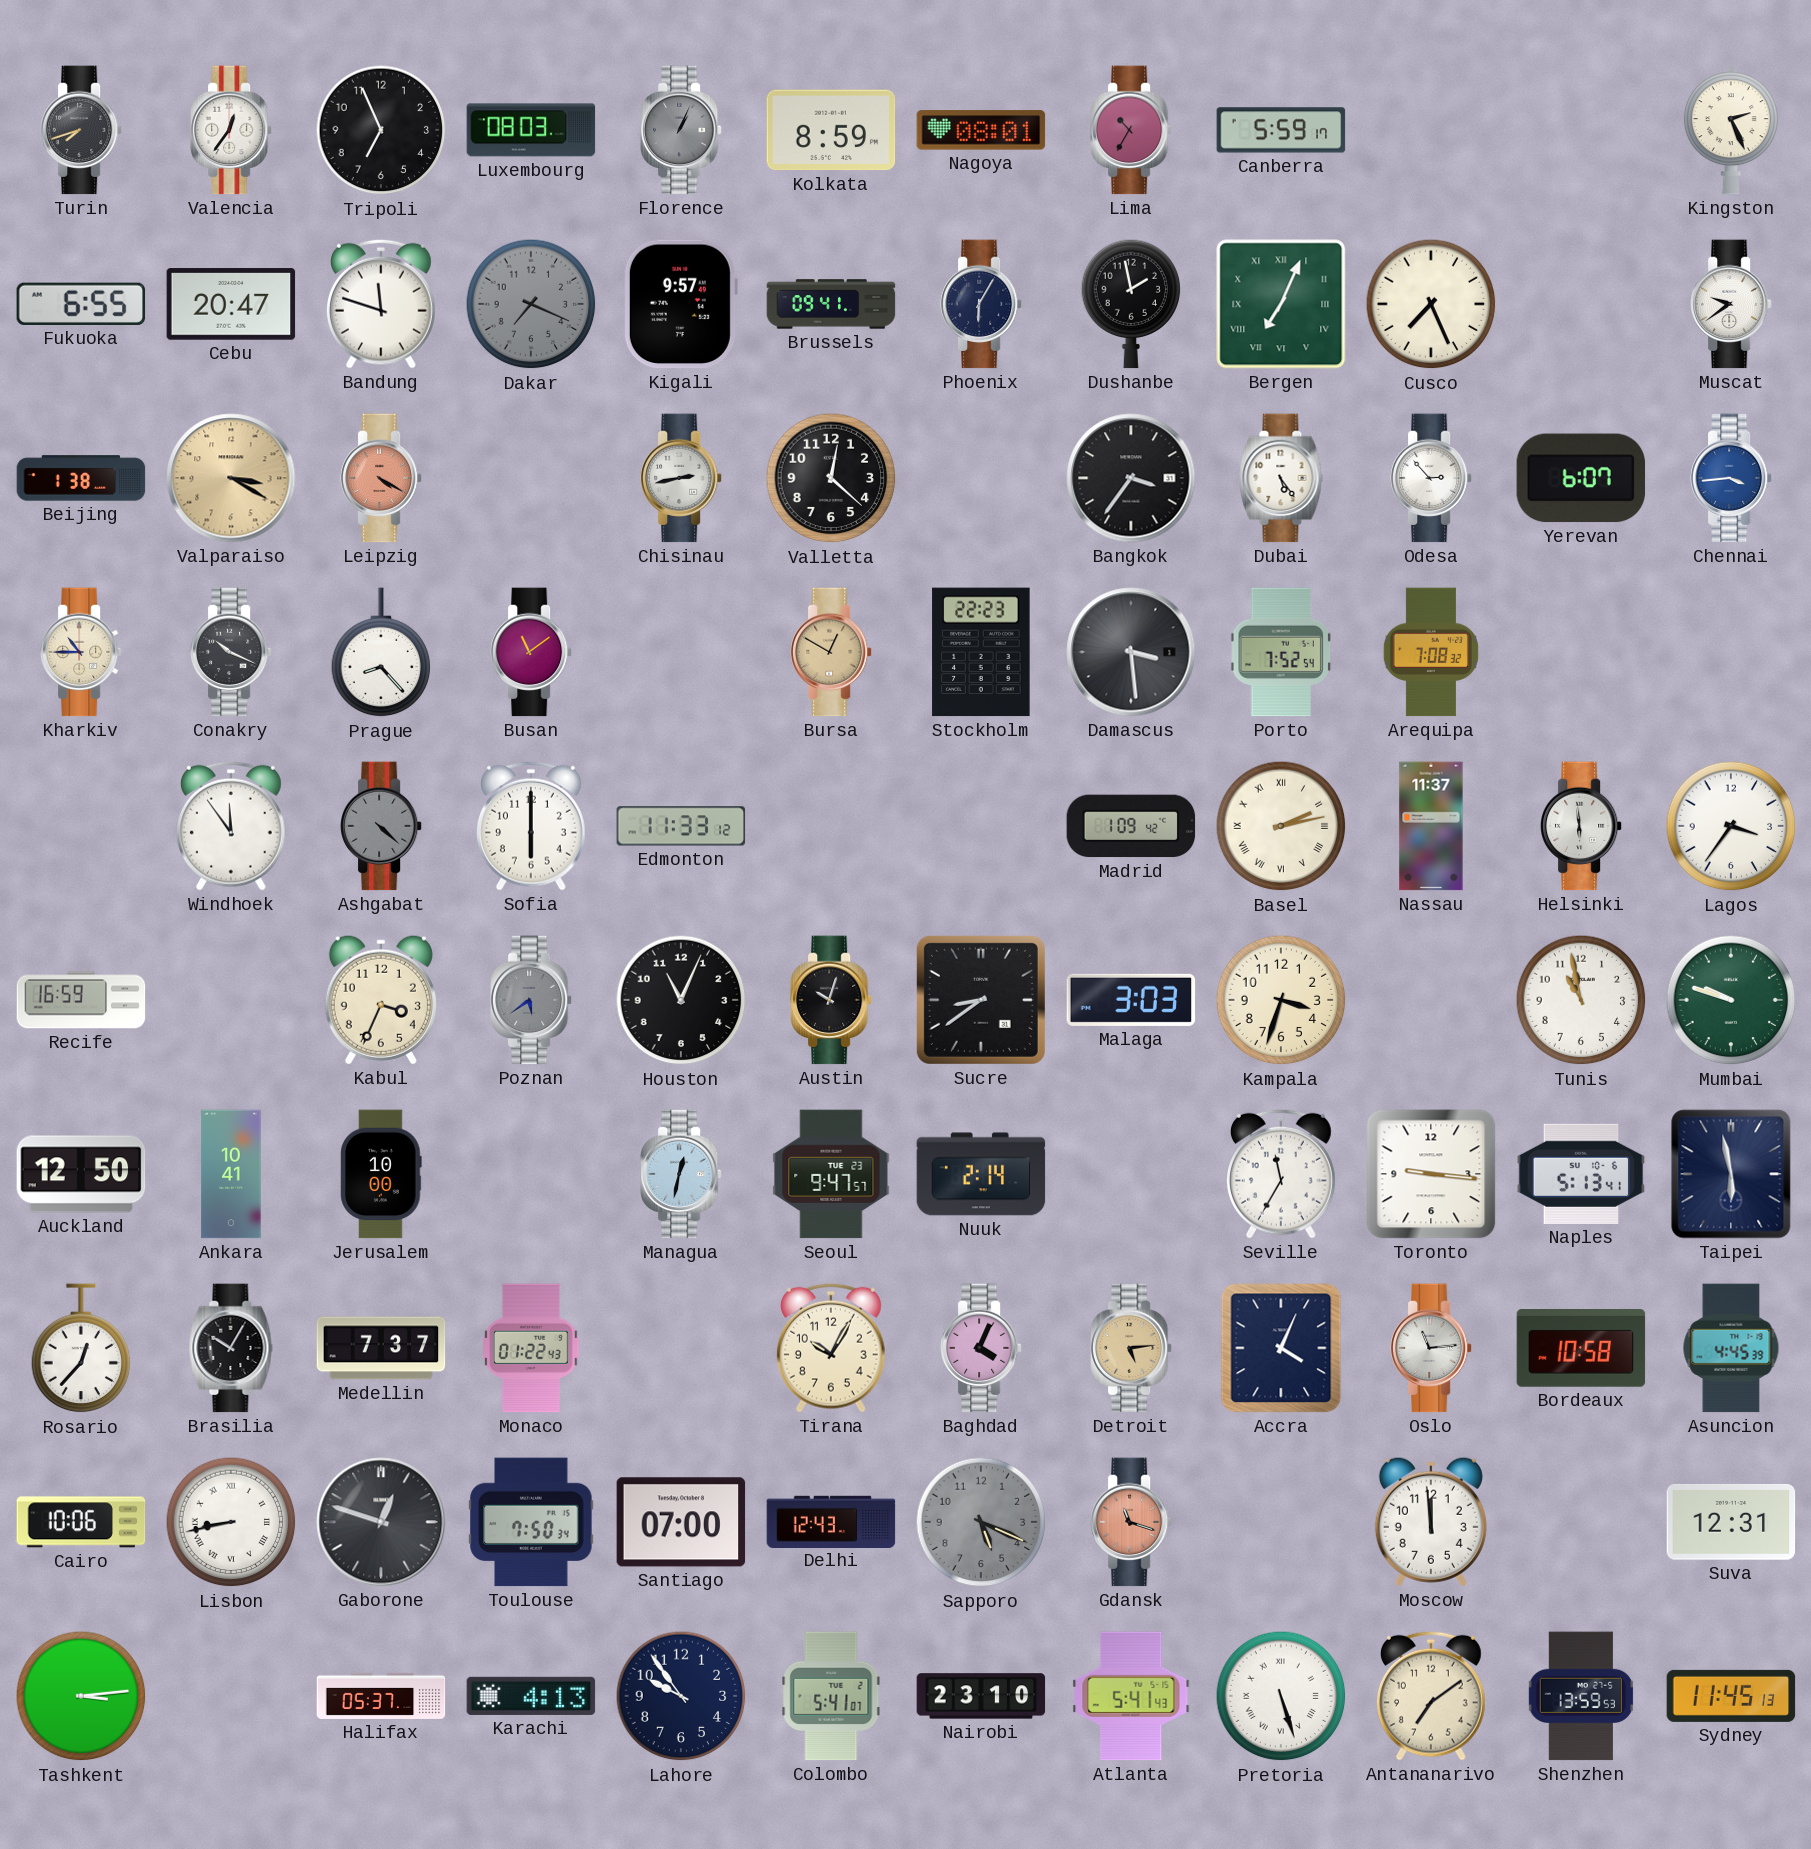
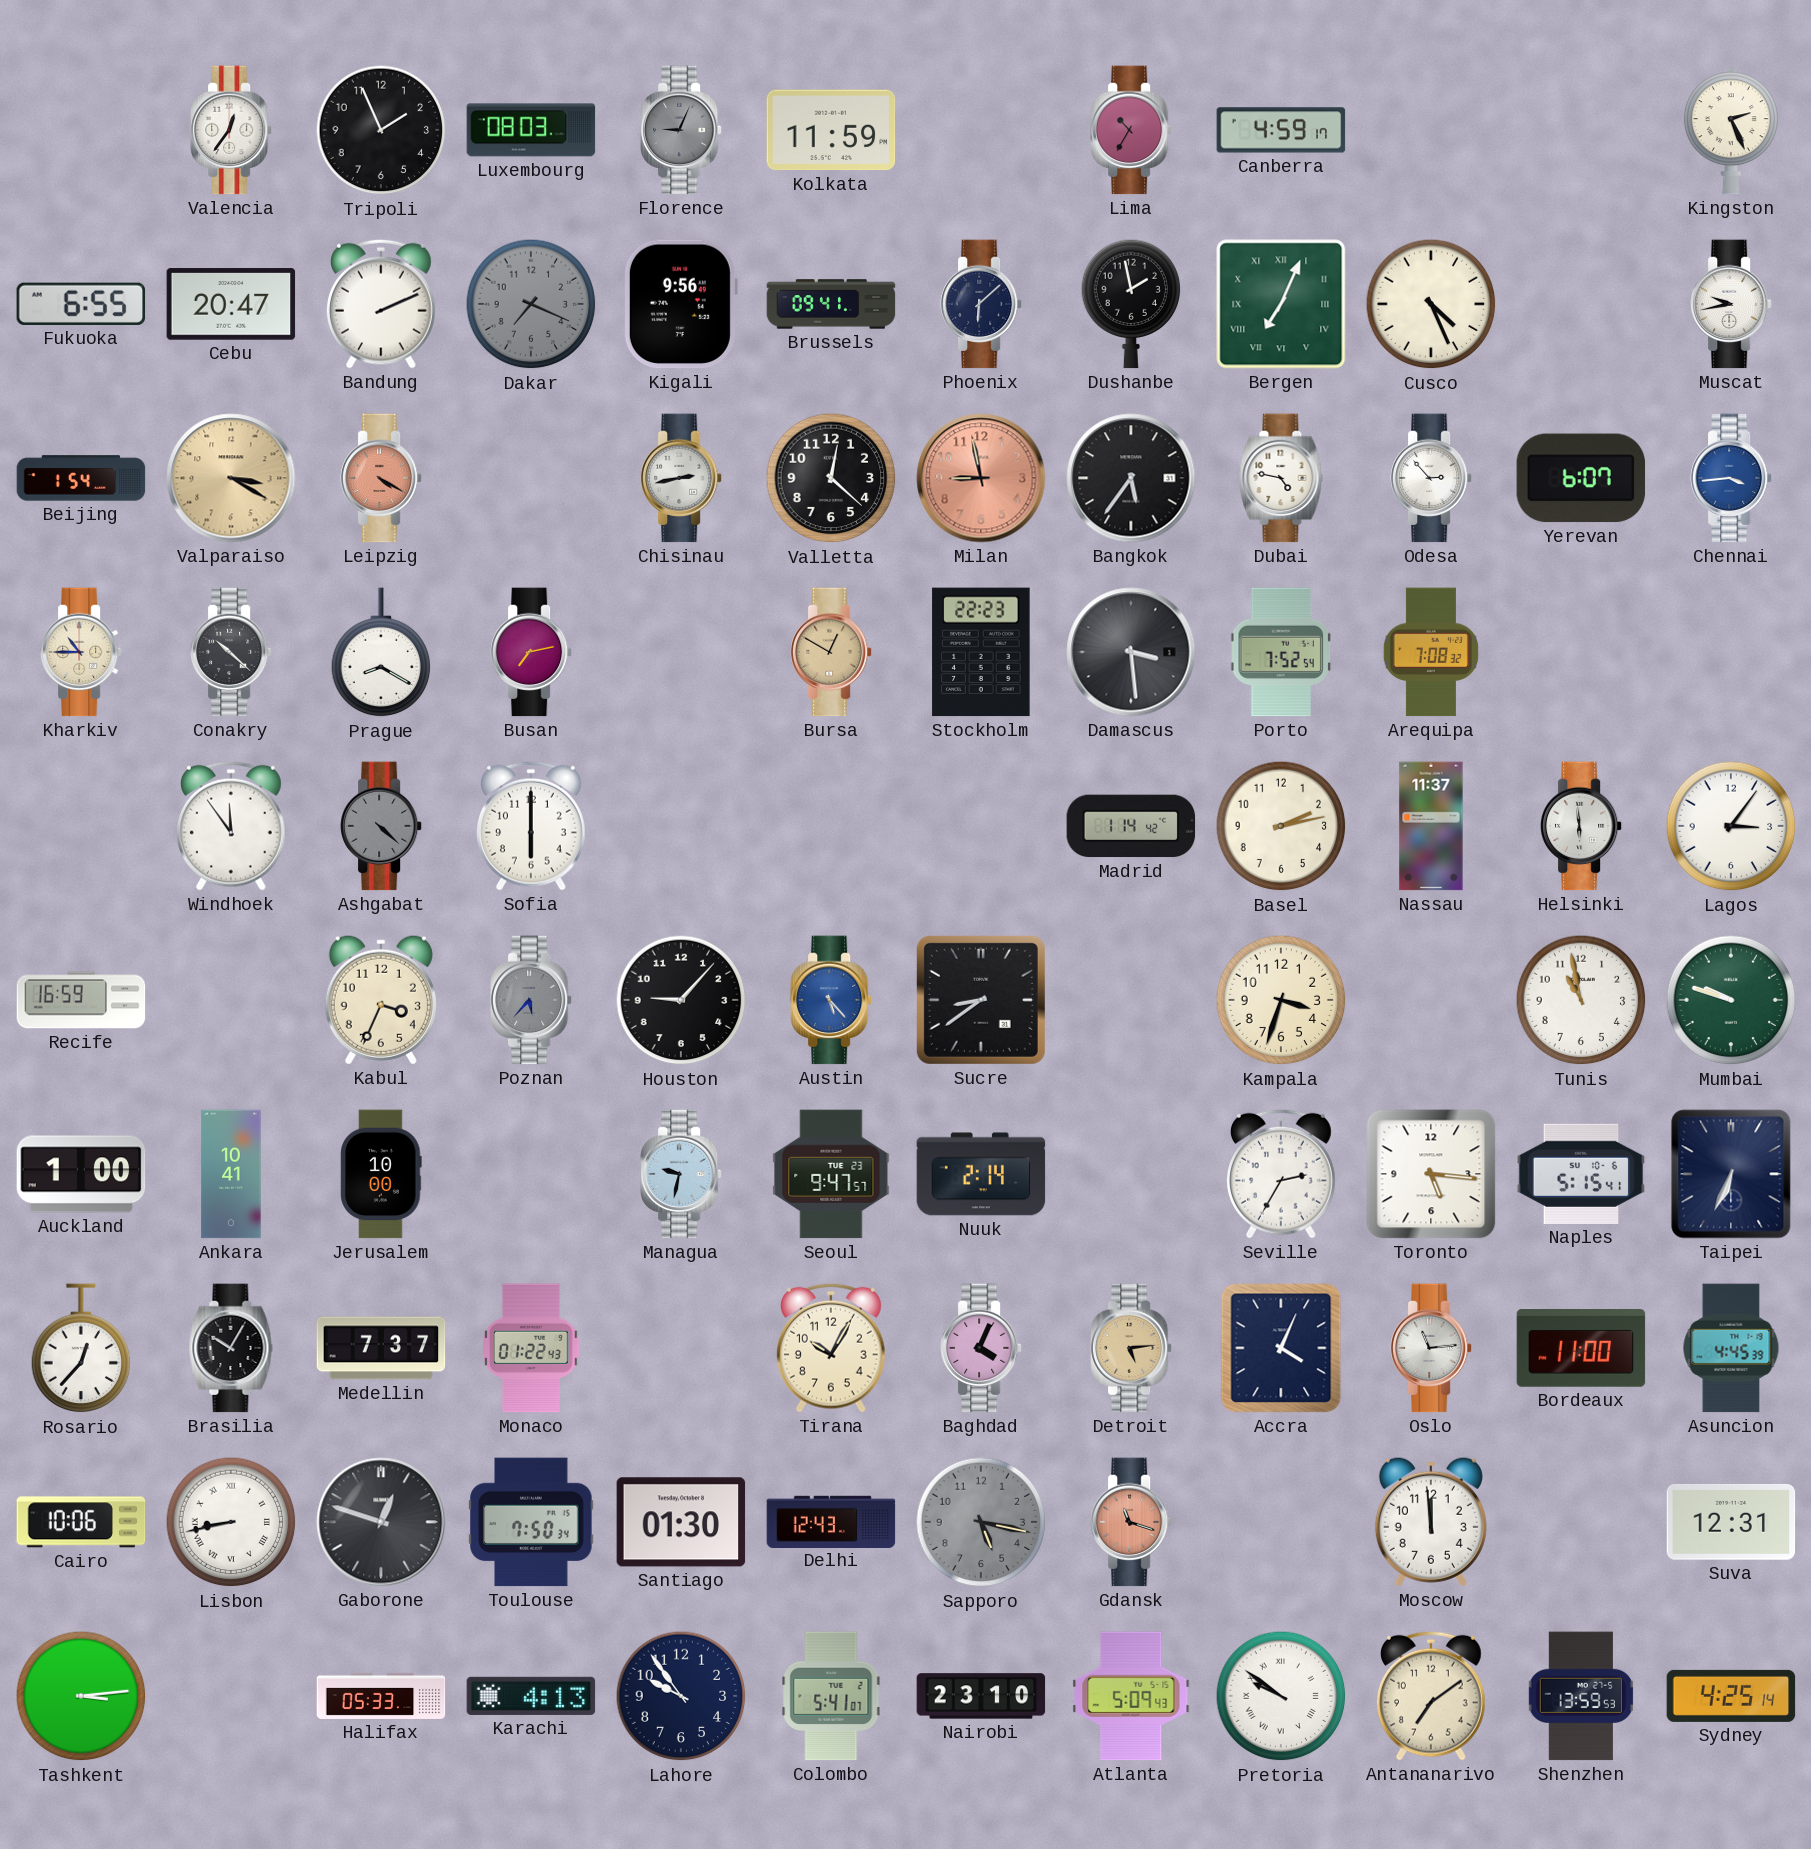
Turin: 7:42 -> none
Tripoli: 6:56 -> 1:56
Florence: 1:04 -> 9:04
Kolkata: 8:59 -> 11:59
Nagoya: 08:01 -> none
Canberra: 5:59 -> 4:59
Bandung: 11:48 -> 2:11
Kigali: 9:57 -> 9:56
Phoenix: 6:05 -> 6:08
Cusco: 7:26 -> 4:26
Muscat: 9:39 -> 9:43
Beijing: 1:38 -> 1:54
Milan: none -> 8:58
Bangkok: 3:36 -> 5:36
Dubai: 5:24 -> 4:47
Conakry: 10:19 -> 10:22
Prague: 8:23 -> 8:20
Busan: 11:09 -> 7:13
Edmonton: 11:33 -> none
Madrid: 1:09 -> 1:14
Basel numerals: Roman -> Arabic
Lagos: 3:36 -> 3:06
Poznan: 5:39 -> 5:37
Houston: 11:04 -> 9:07
Austin: 10:03 -> 5:23
Austin dial: black -> blue
Malaga: 3:03 -> none
Auckland: 12:50 -> 1:00
Managua: 12:32 -> 9:32
Seville: 11:35 -> 2:35
Toronto: 9:16 -> 5:16
Naples: 5:13 -> 5:15
Taipei: 5:58 -> 6:34
Bordeaux: 10:58 -> 11:00
Santiago: 07:00 -> 01:30
Sapporo: 5:19 -> 5:17
Halifax: 05:37 -> 05:33
Atlanta: 5:41 -> 5:09
Pretoria: 5:27 -> 9:51
Sydney: 11:45 -> 4:25
